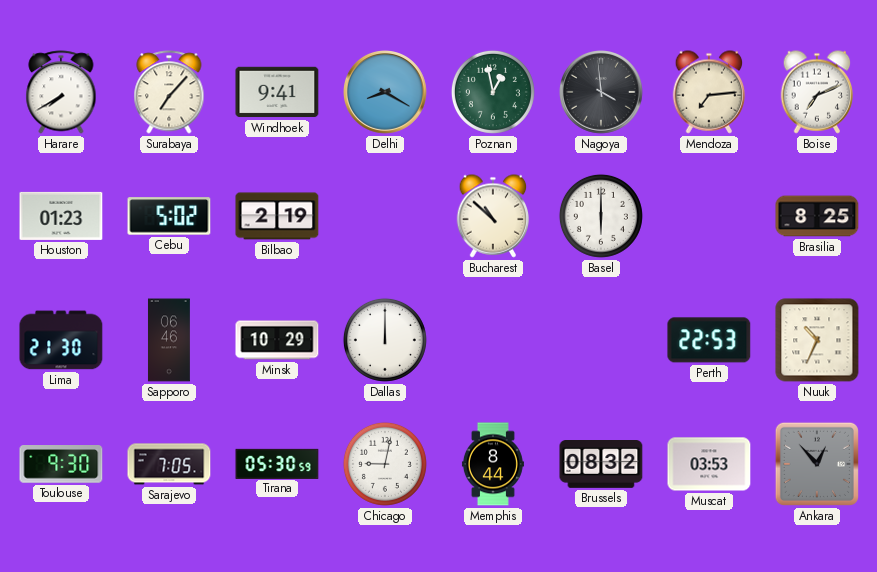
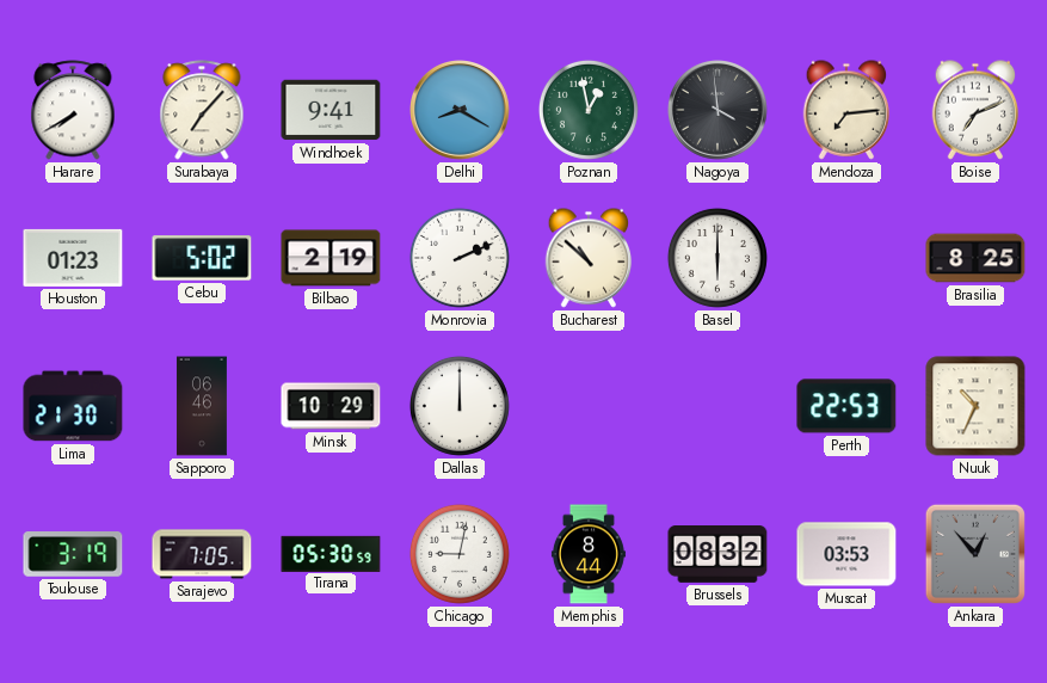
Monrovia: none -> 2:11
Toulouse: 9:30 -> 3:19
